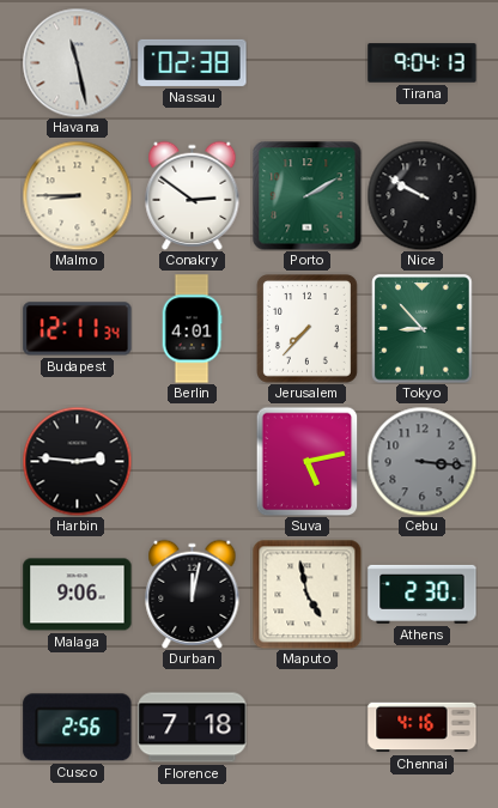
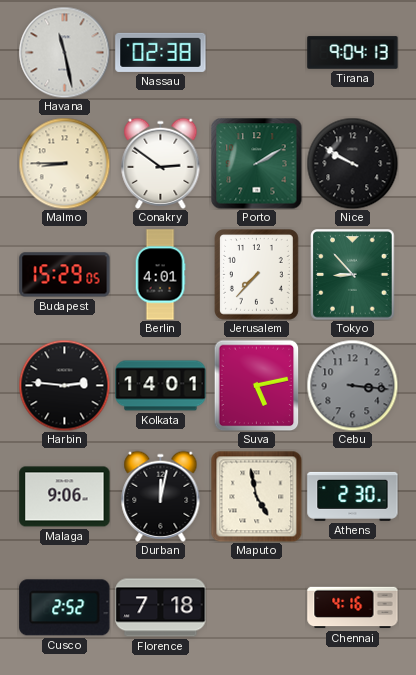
Budapest: 12:11 -> 15:29
Kolkata: none -> 14:01
Cusco: 2:56 -> 2:52
